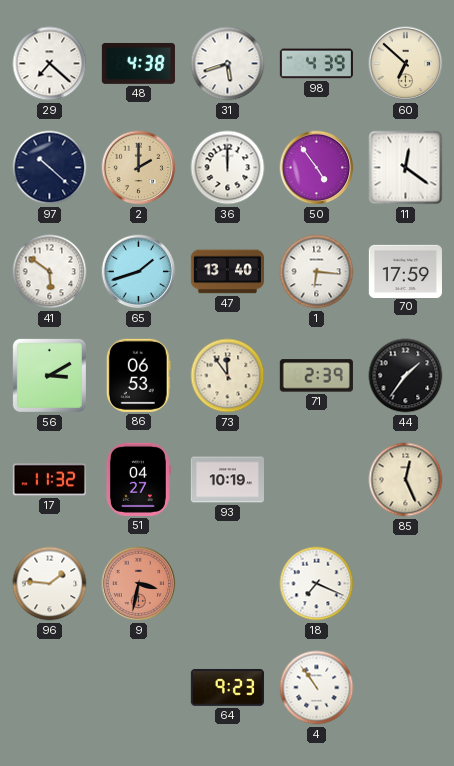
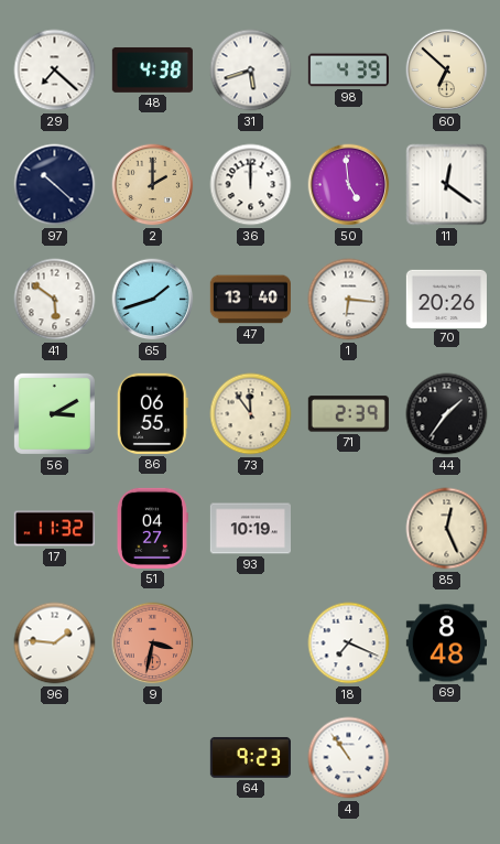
50: 4:54 -> 4:59
70: 17:59 -> 20:26
86: 06:53 -> 06:55
69: none -> 8:48
